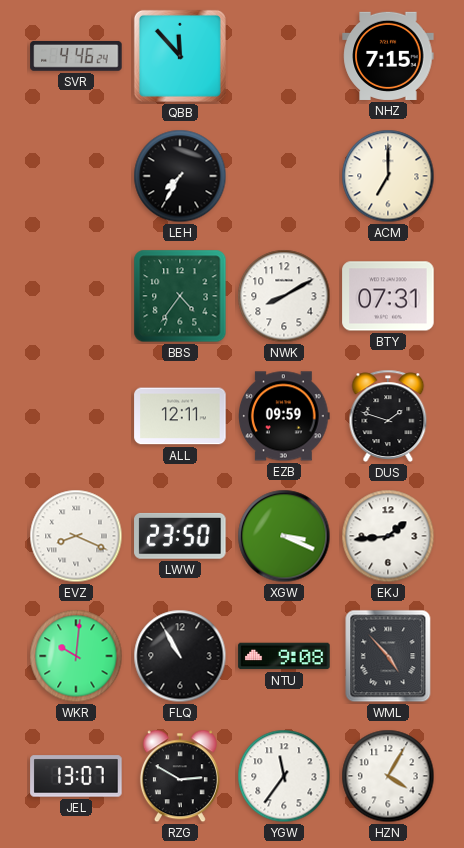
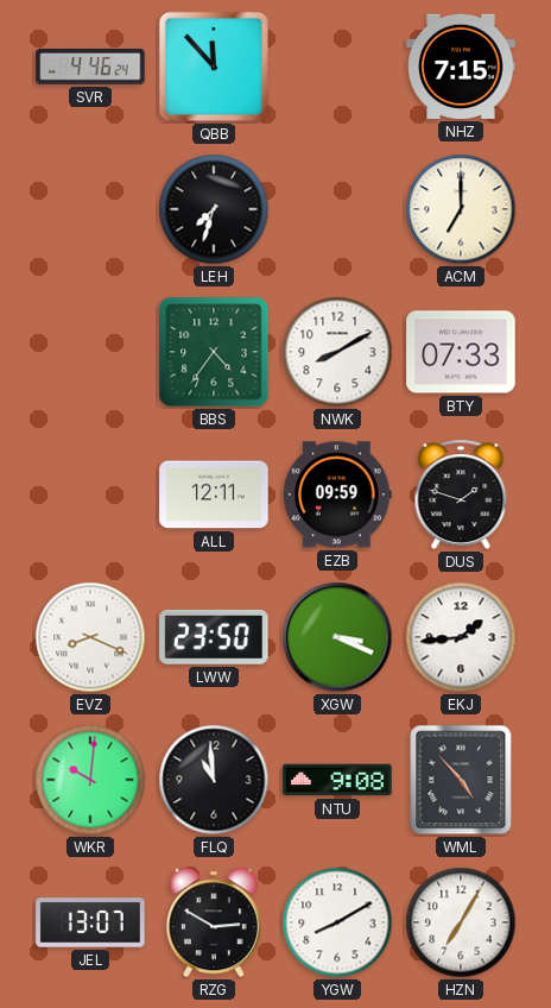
LEH: 7:35 -> 7:33
BTY: 07:31 -> 07:33
FLQ: 10:55 -> 10:59
YGW: 11:36 -> 8:10
HZN: 4:05 -> 7:05
